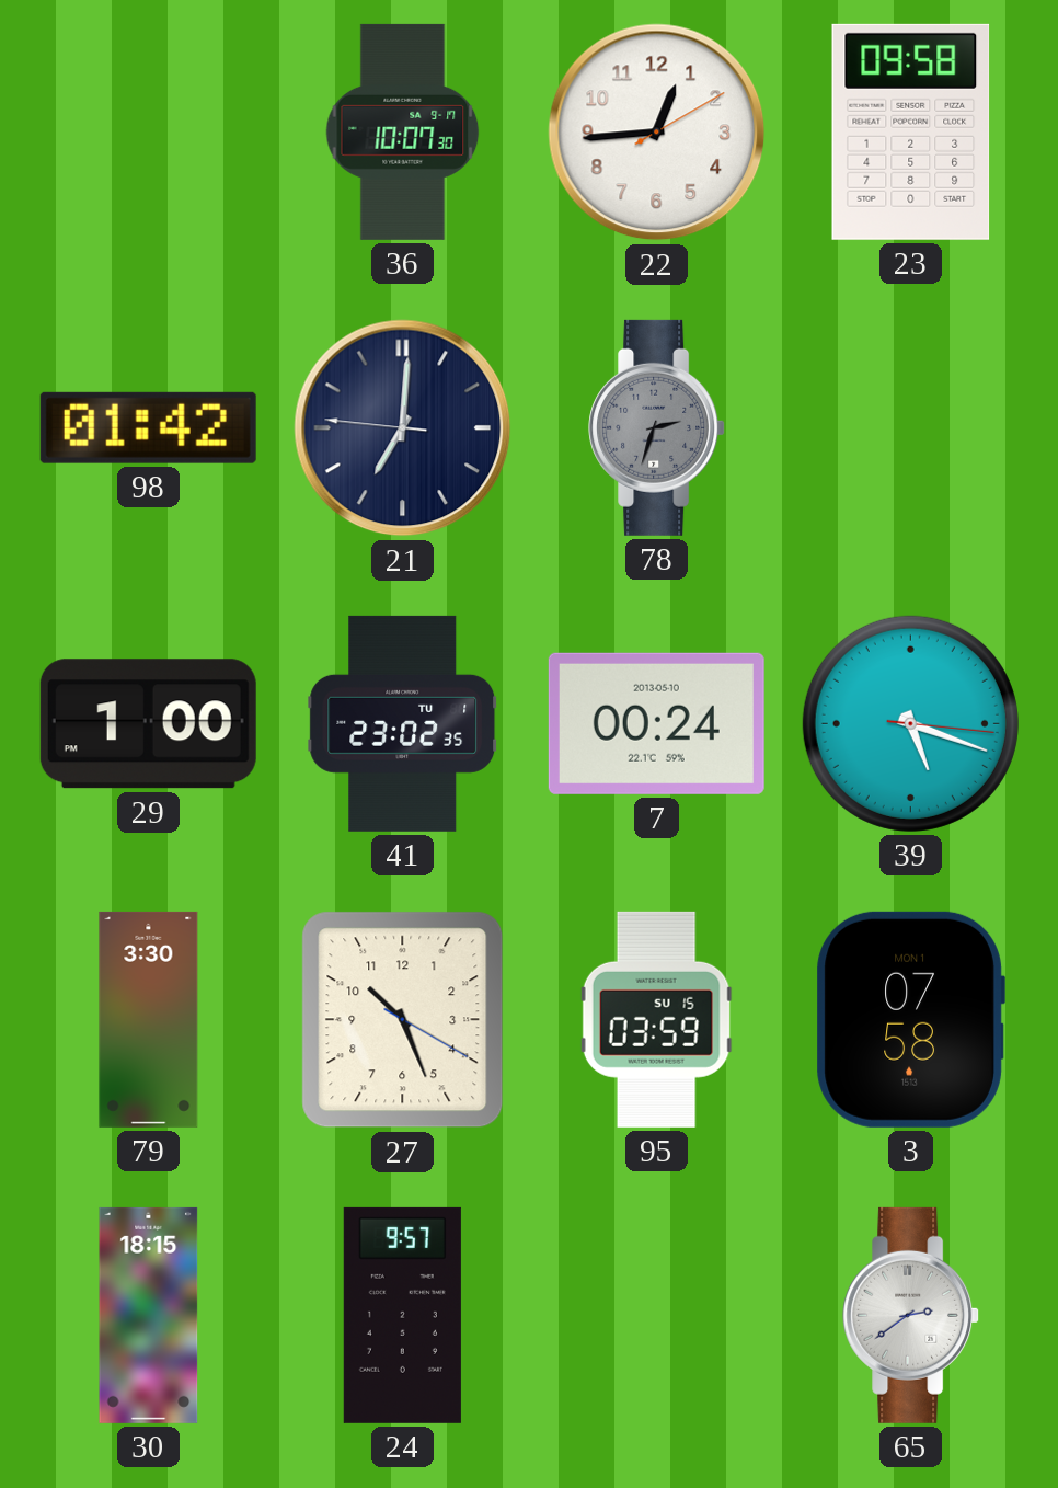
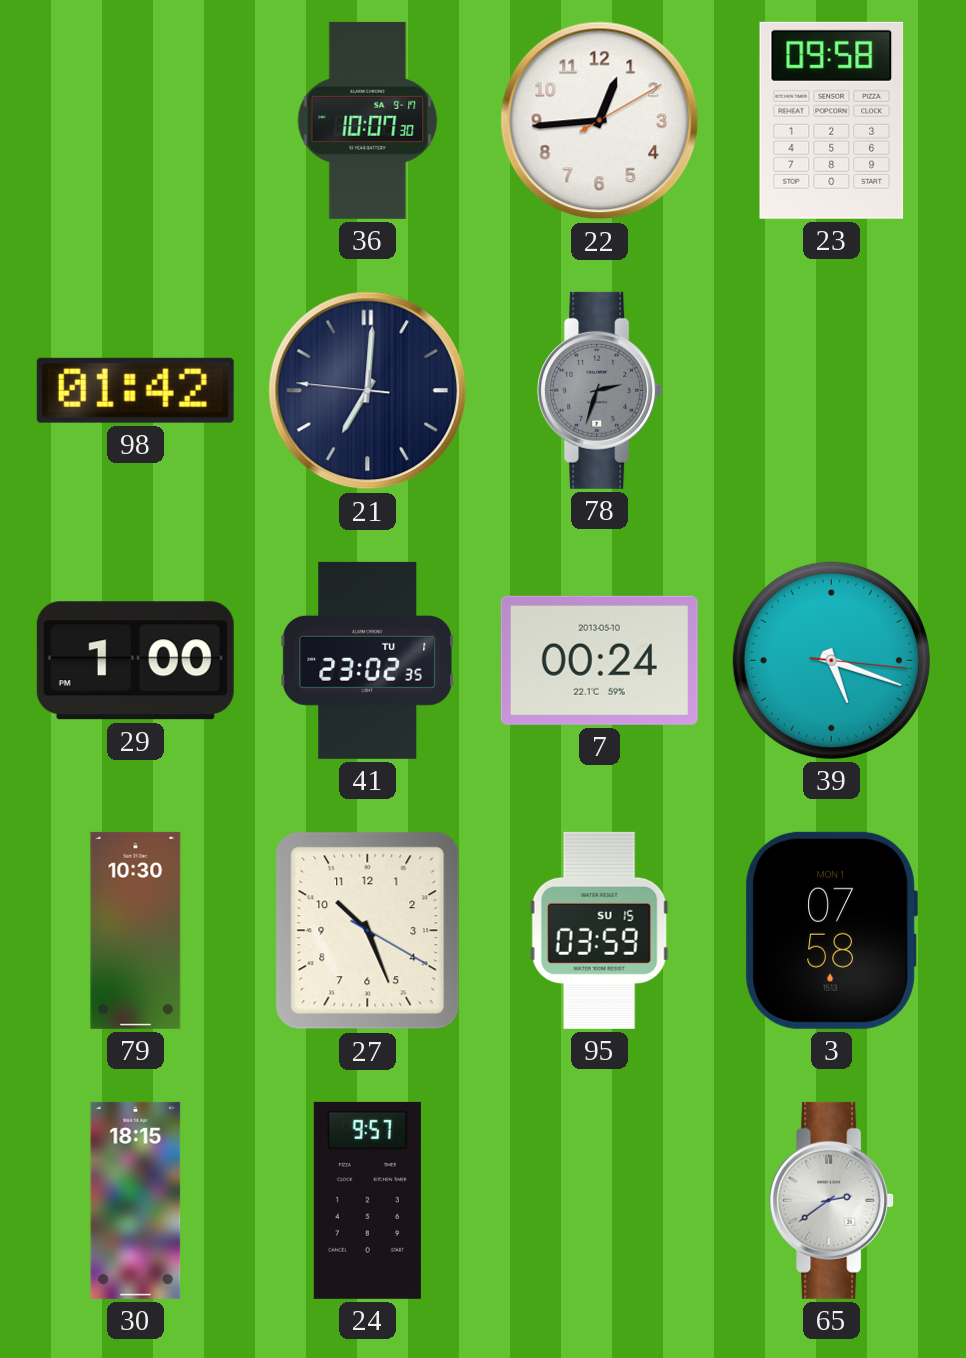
79: 3:30 -> 10:30
